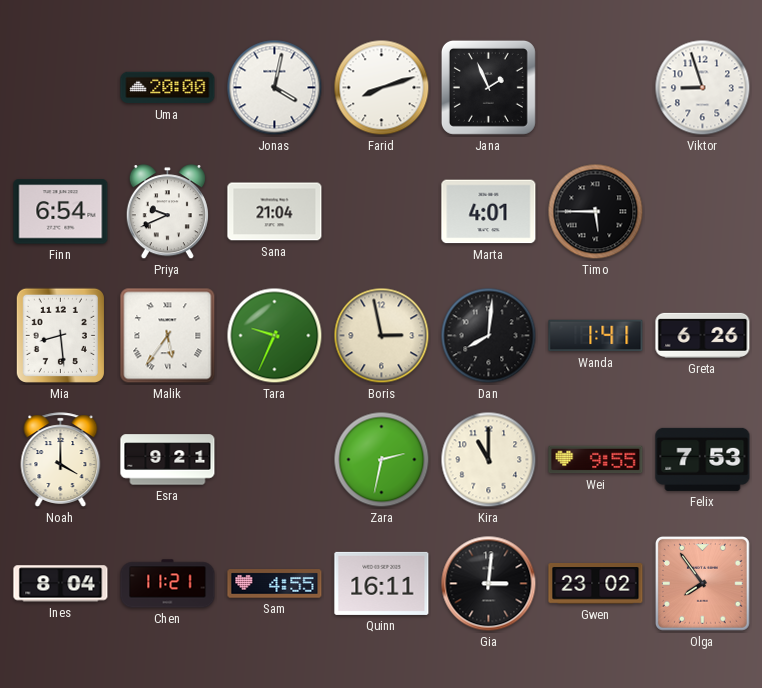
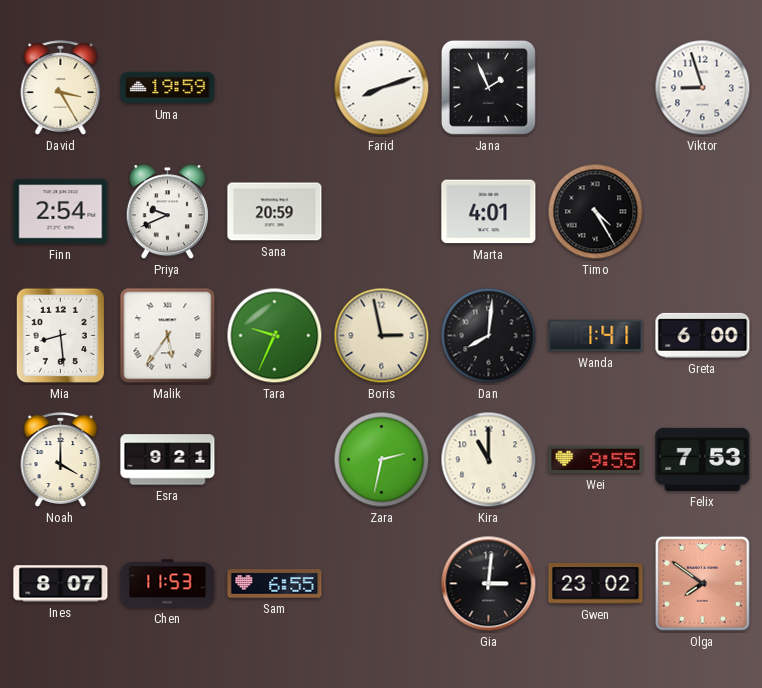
David: none -> 3:25
Uma: 20:00 -> 19:59
Jonas: 4:02 -> none
Finn: 6:54 -> 2:54
Sana: 21:04 -> 20:59
Timo: 5:45 -> 4:25
Greta: 6:26 -> 6:00
Ines: 8:04 -> 8:07
Chen: 11:21 -> 11:53
Sam: 4:55 -> 6:55
Quinn: 16:11 -> none
Olga: 7:54 -> 7:51
